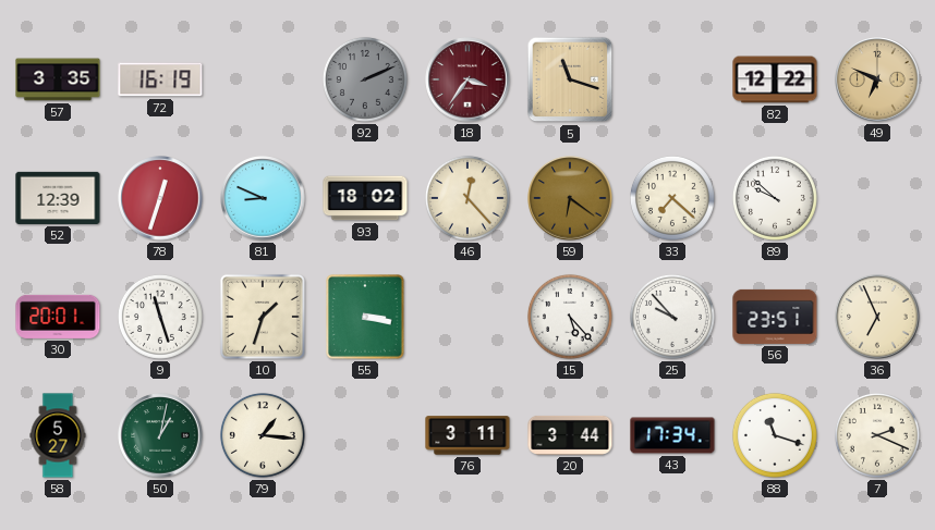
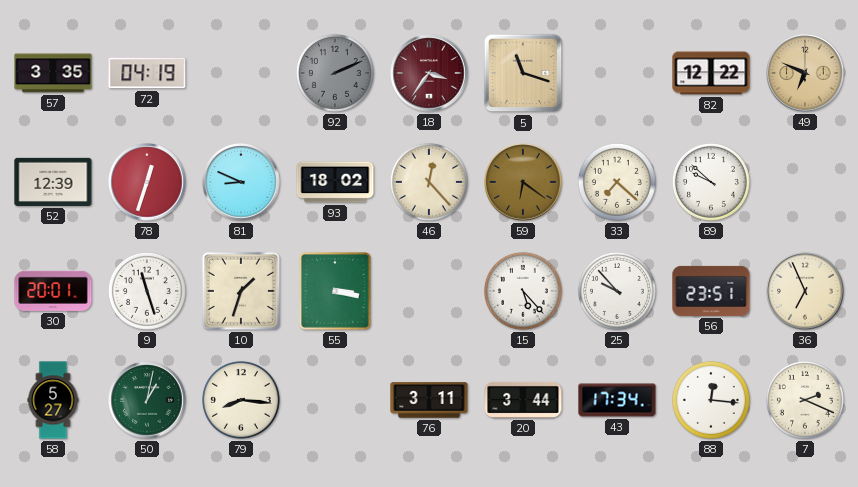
72: 16:19 -> 04:19
79: 1:16 -> 8:16
88: 11:18 -> 12:16
